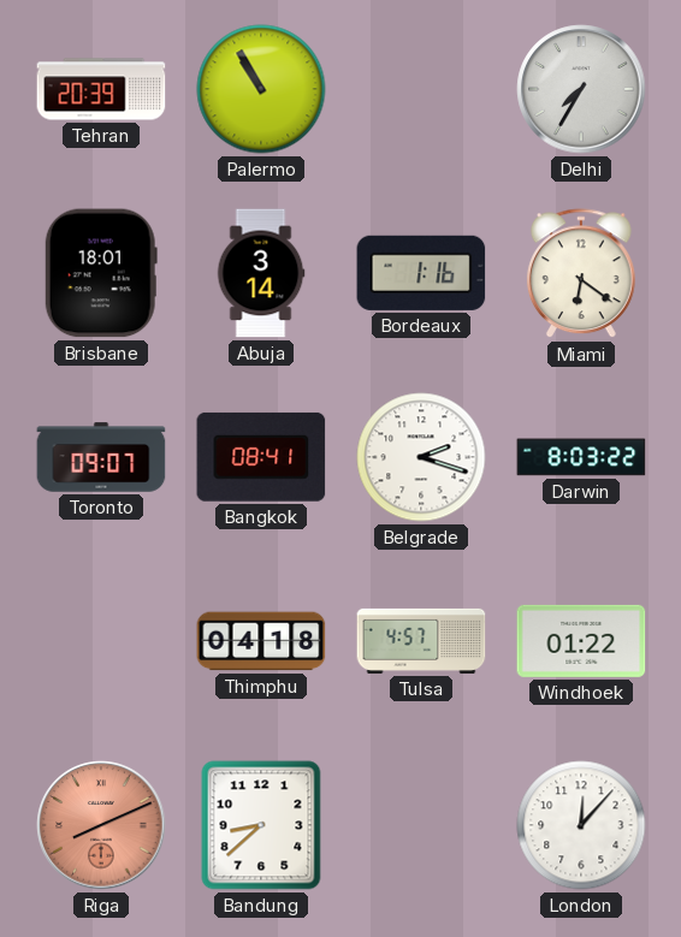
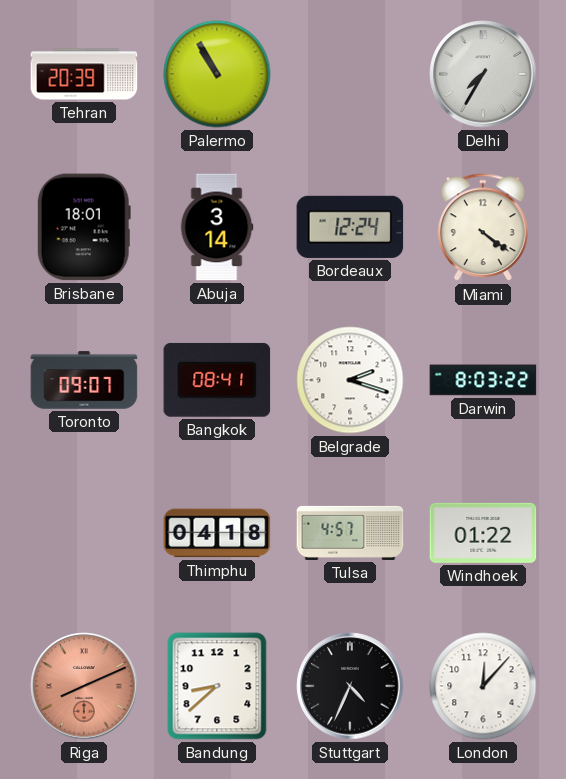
Bordeaux: 1:16 -> 12:24
Miami: 6:21 -> 4:21
Stuttgart: none -> 4:34
